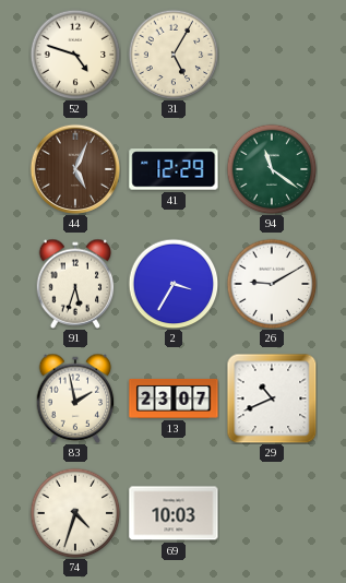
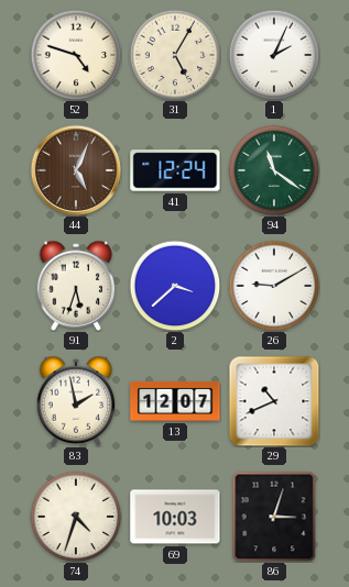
1: none -> 2:04
41: 12:29 -> 12:24
2: 3:35 -> 3:38
13: 23:07 -> 12:07
86: none -> 3:03
